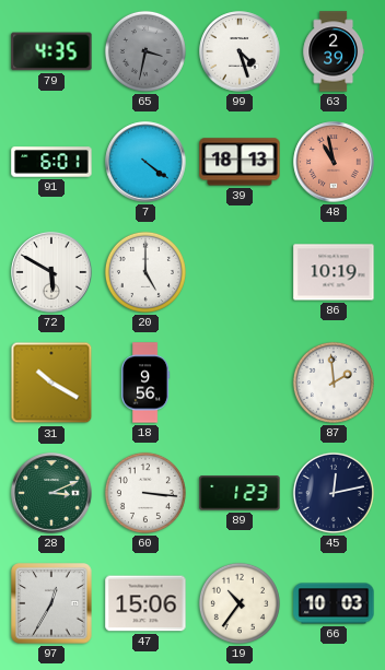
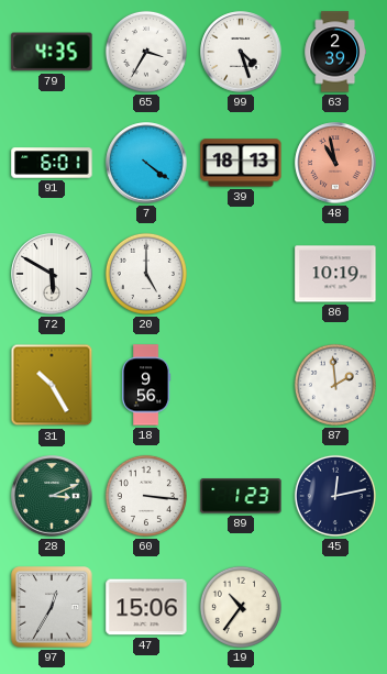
65: 3:32 -> 3:35
65 dial: grey -> white
31: 10:20 -> 10:25
66: 10:03 -> none
